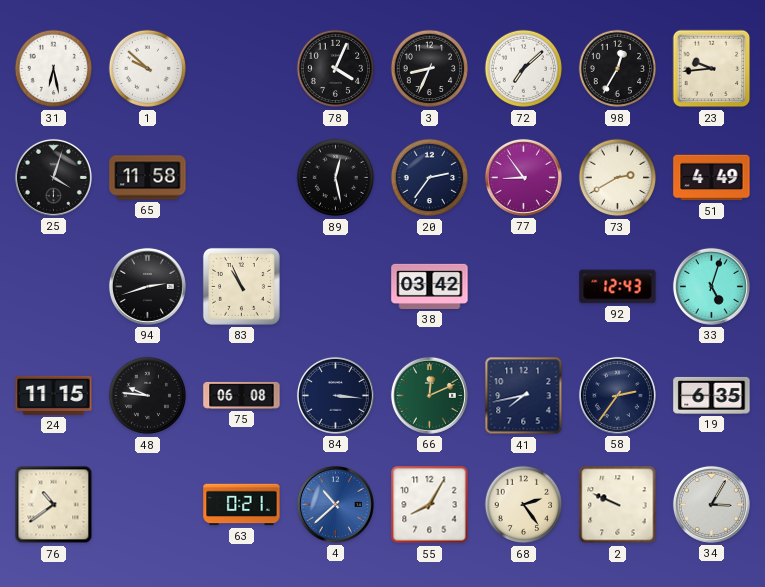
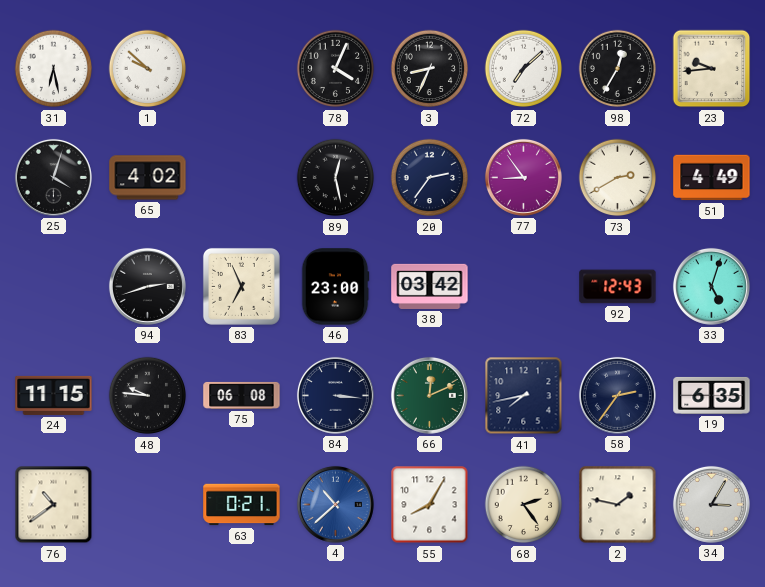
65: 11:58 -> 4:02
83: 10:56 -> 6:56
46: none -> 23:00
2: 9:49 -> 1:47
